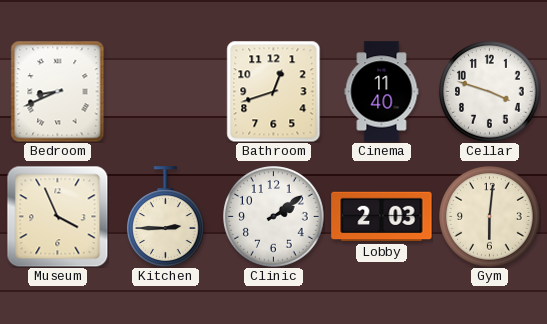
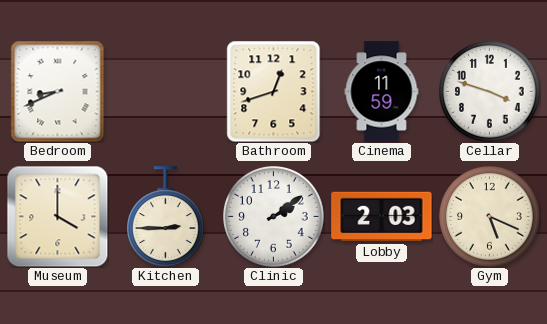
Cinema: 11:40 -> 11:59
Museum: 3:56 -> 4:00
Gym: 6:01 -> 5:19
